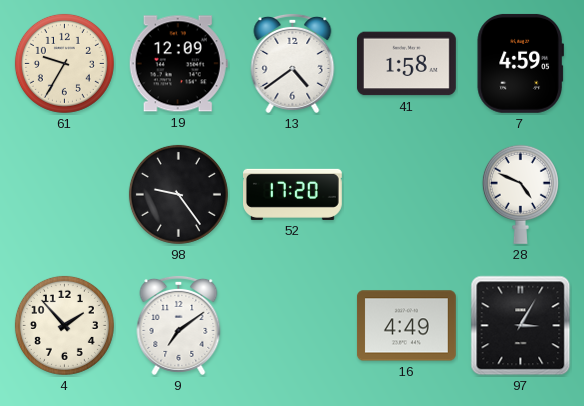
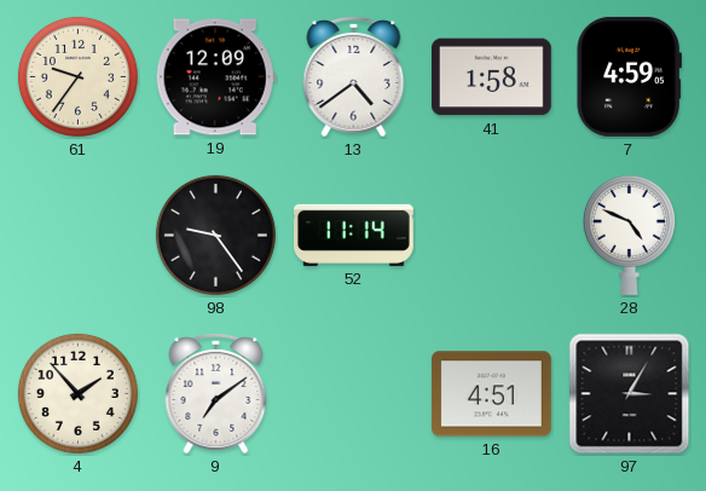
61: 9:35 -> 9:36
52: 17:20 -> 11:14
16: 4:49 -> 4:51
